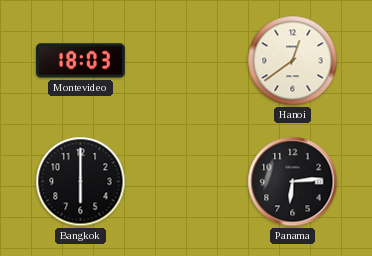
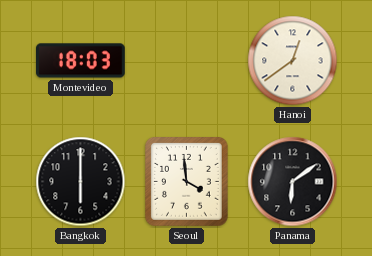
Seoul: none -> 3:59
Panama: 6:14 -> 6:09
